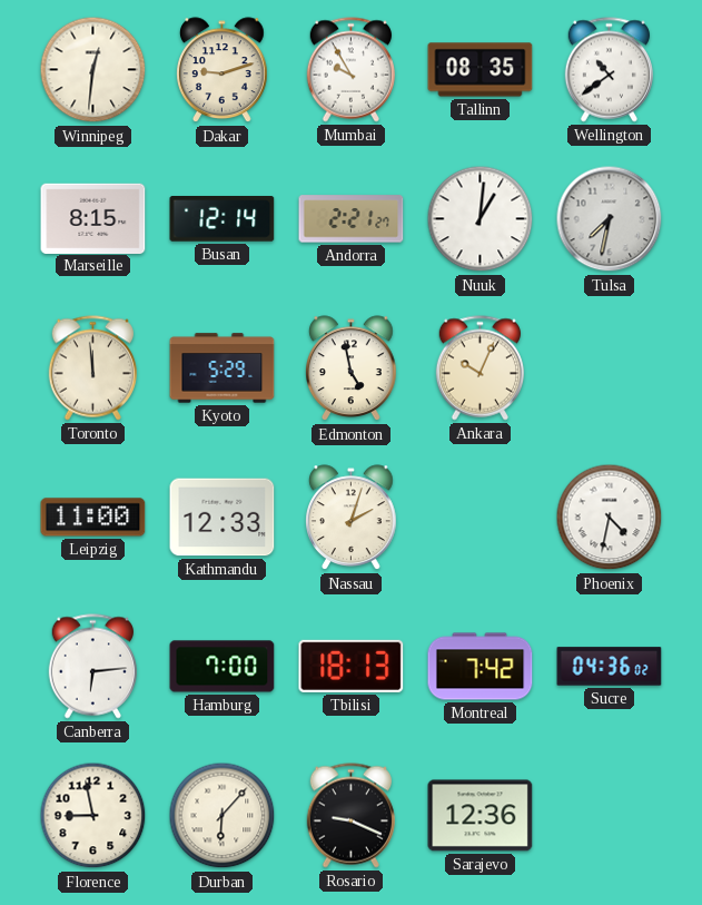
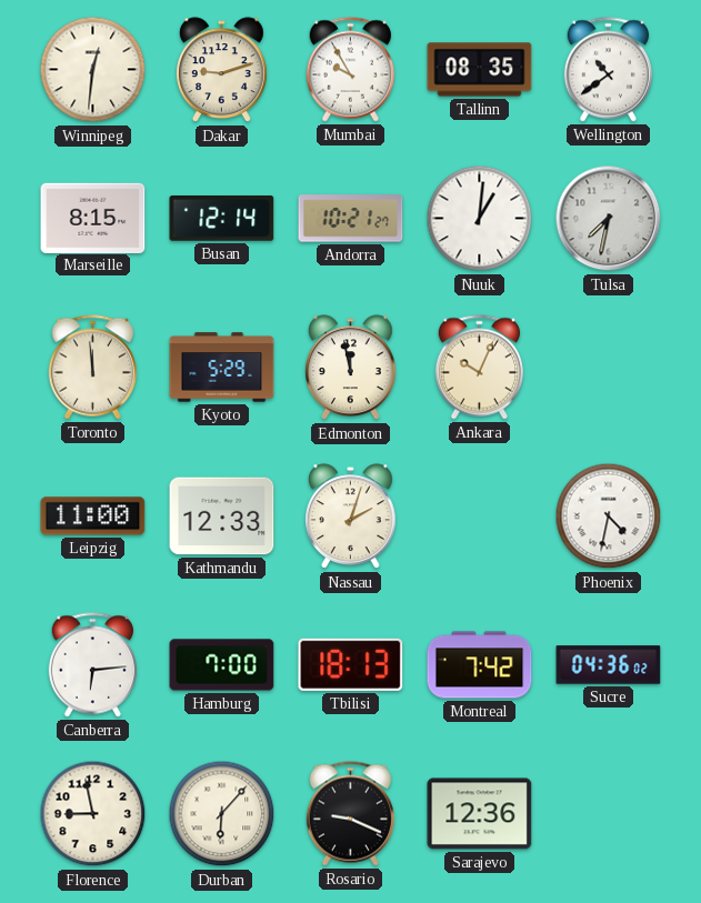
Andorra: 2:21 -> 10:21
Edmonton: 4:58 -> 11:58
